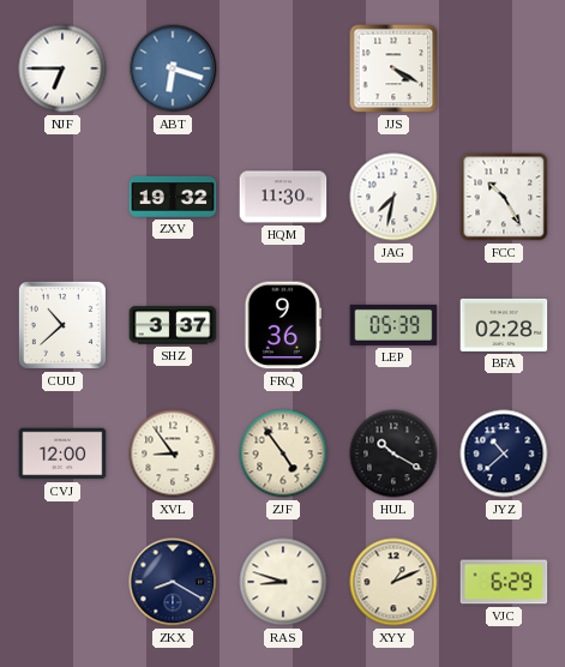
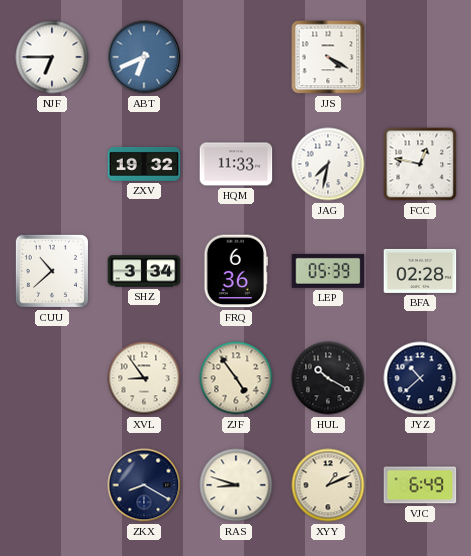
ABT: 6:18 -> 6:41
HQM: 11:30 -> 11:33
FCC: 10:25 -> 12:47
SHZ: 3:37 -> 3:34
FRQ: 9:36 -> 6:36
CVJ: 12:00 -> none
VJC: 6:29 -> 6:49
